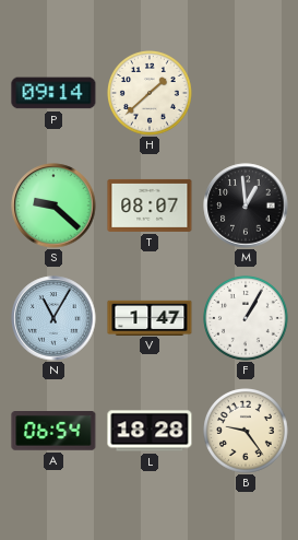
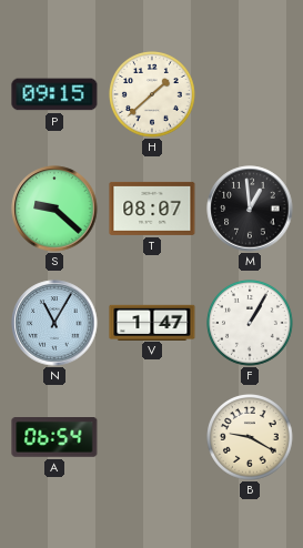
P: 09:14 -> 09:15
L: 18:28 -> none
B: 9:24 -> 9:20
